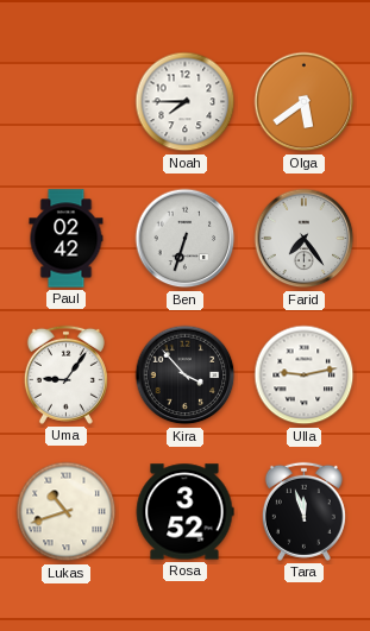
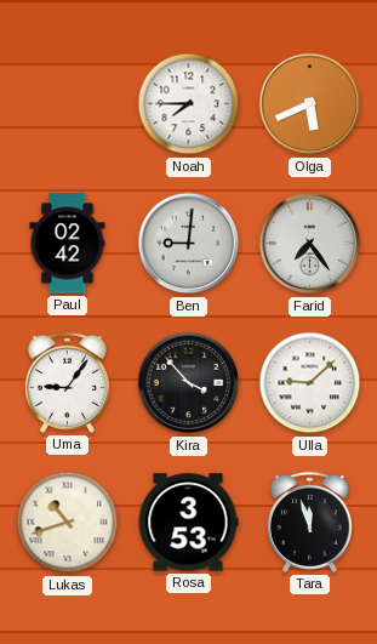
Olga: 5:39 -> 5:41
Ben: 6:33 -> 9:01
Ulla: 9:13 -> 9:08
Rosa: 3:52 -> 3:53
